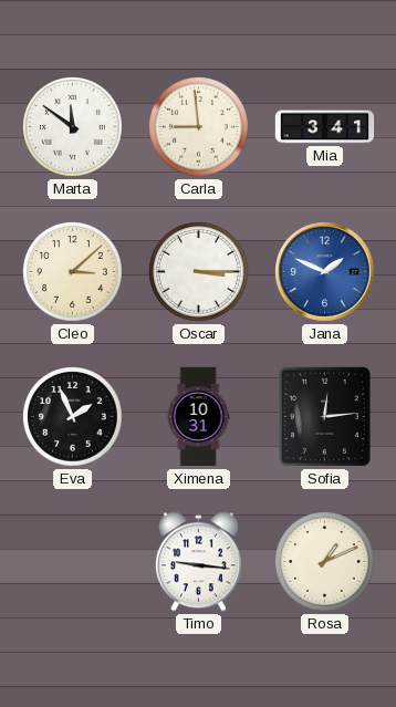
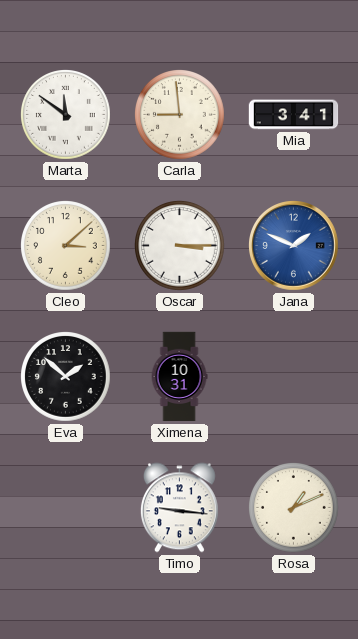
Eva: 1:56 -> 1:52
Sofia: 12:14 -> none
